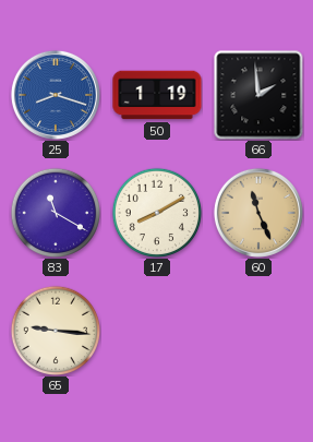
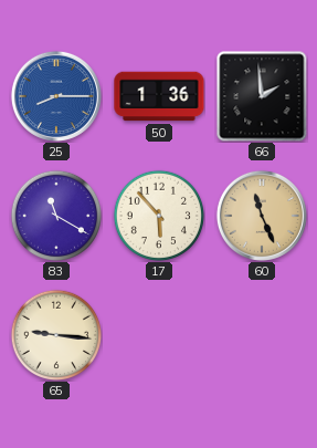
25: 8:18 -> 8:15
50: 1:19 -> 1:36
17: 8:10 -> 5:53
